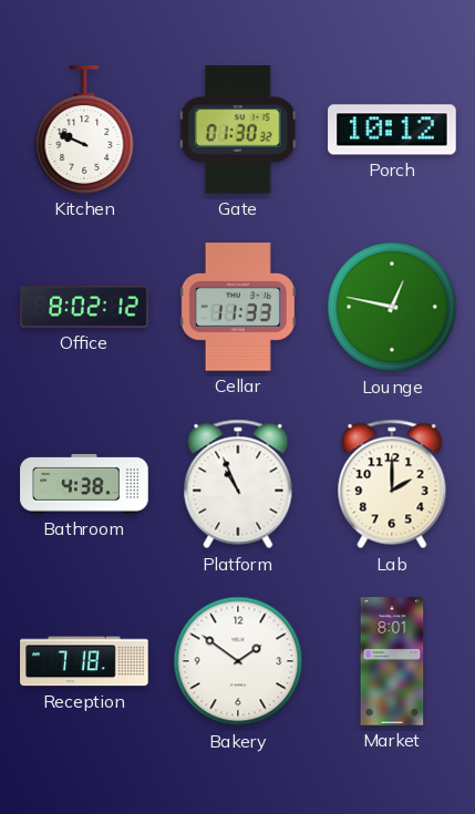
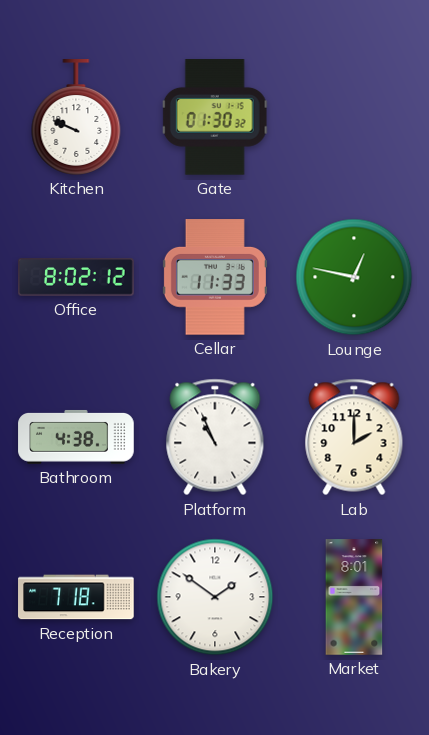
Porch: 10:12 -> none
